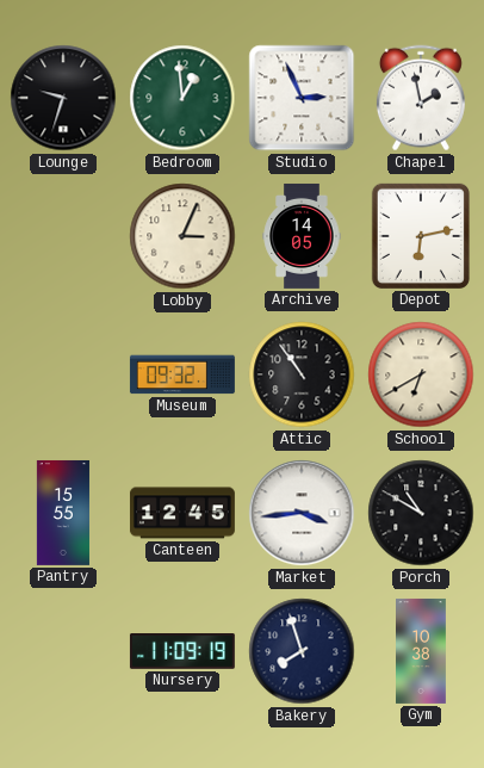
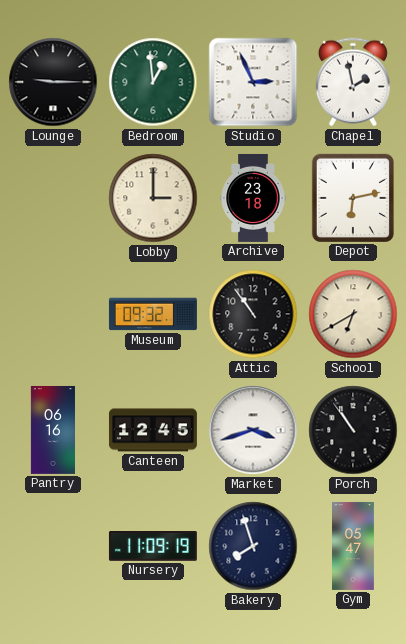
Lounge: 9:33 -> 9:15
Lobby: 3:04 -> 3:00
Archive: 14:05 -> 23:18
Pantry: 15:55 -> 06:16
Market: 3:44 -> 3:42
Porch: 10:50 -> 10:54
Gym: 10:38 -> 05:47
